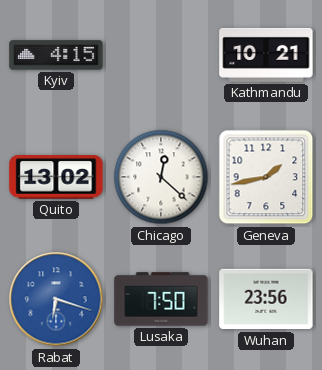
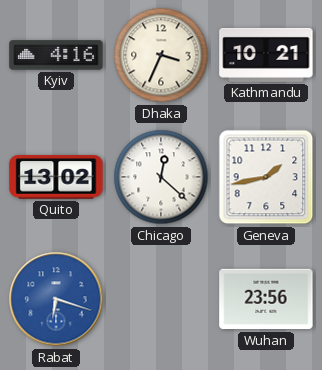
Kyiv: 4:15 -> 4:16
Dhaka: none -> 3:34
Lusaka: 7:50 -> none
